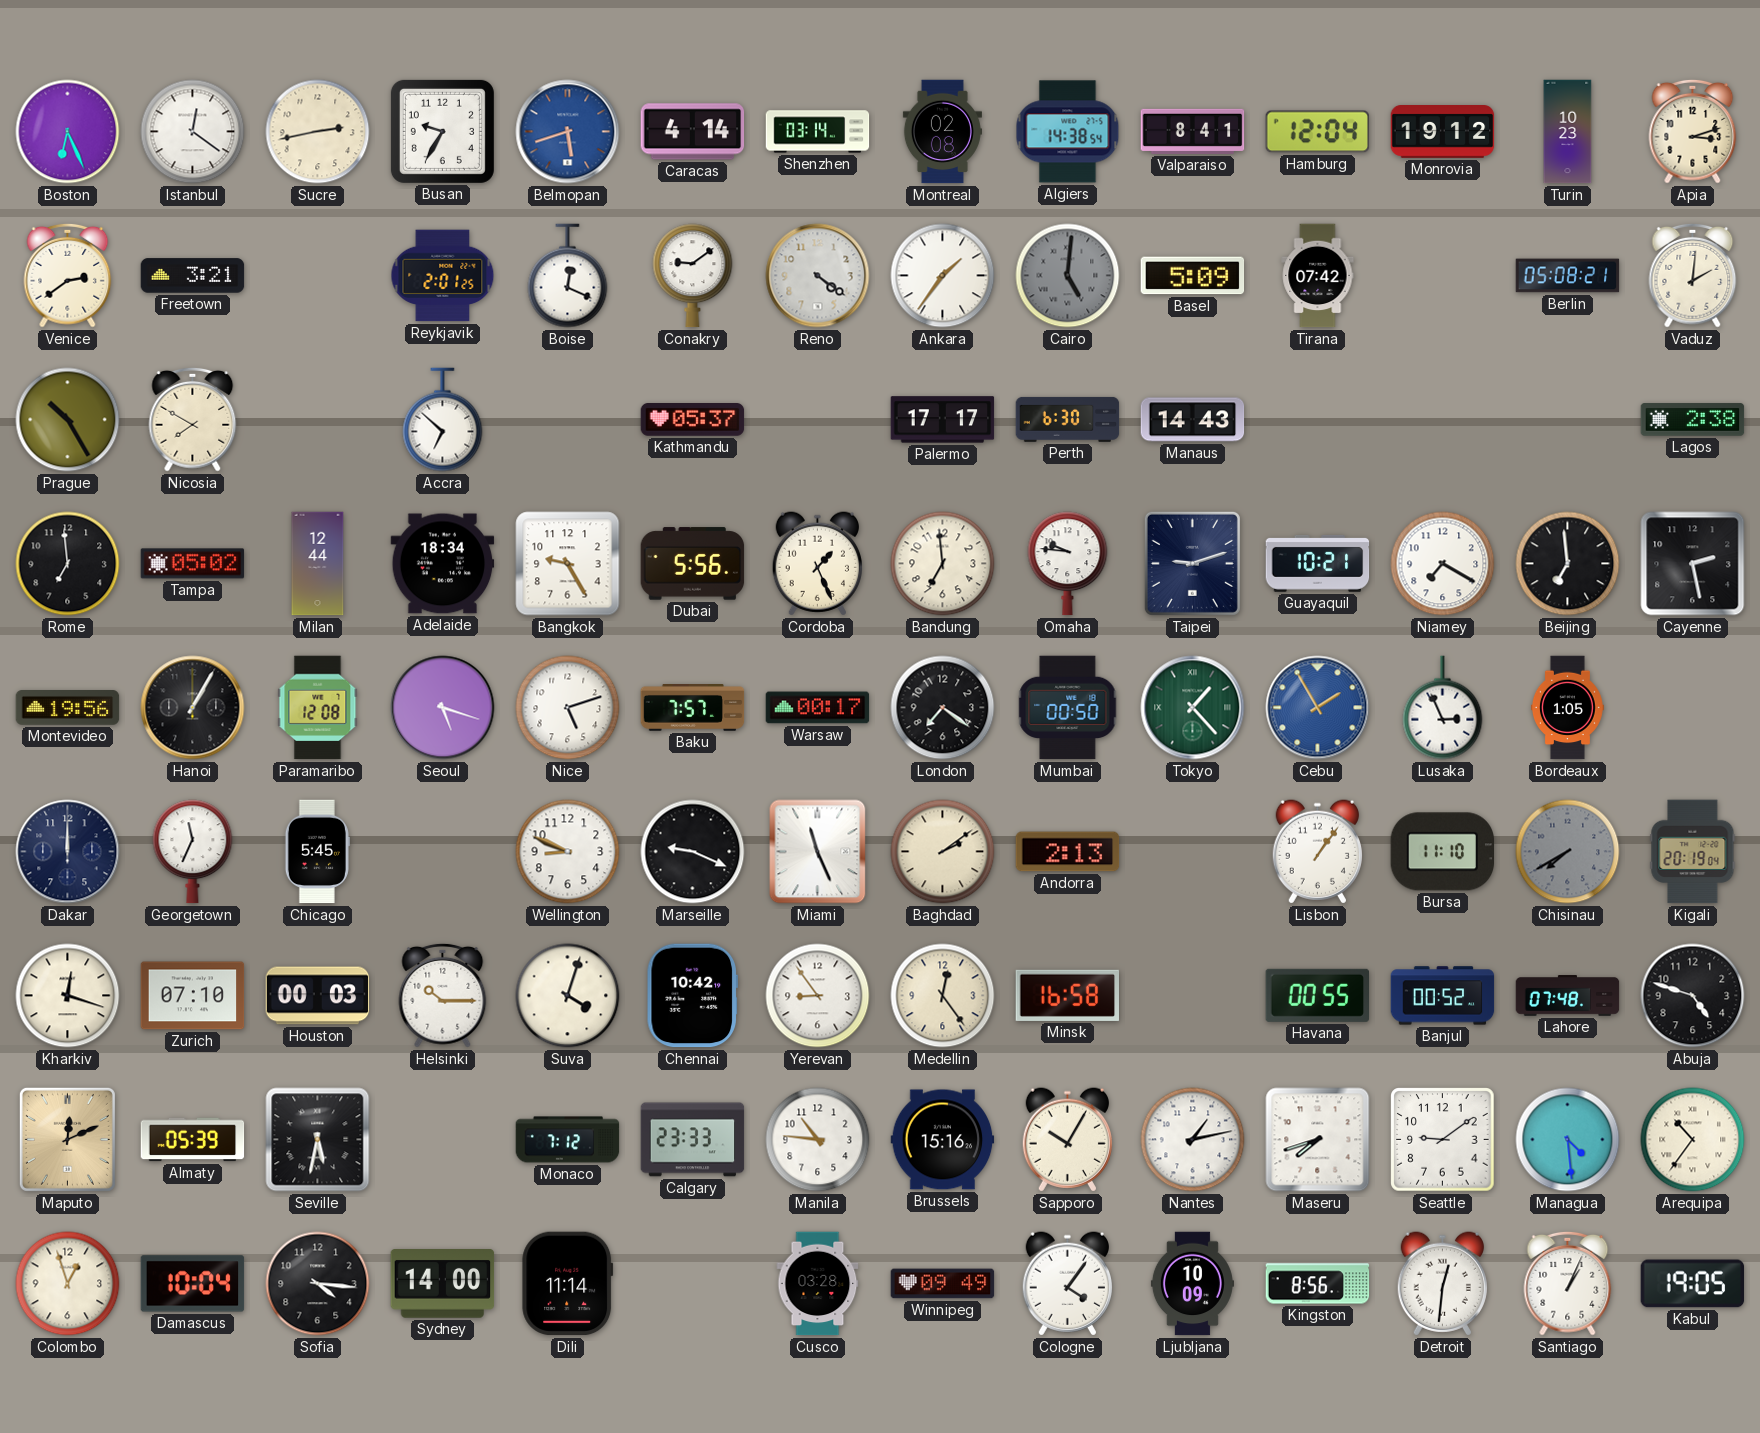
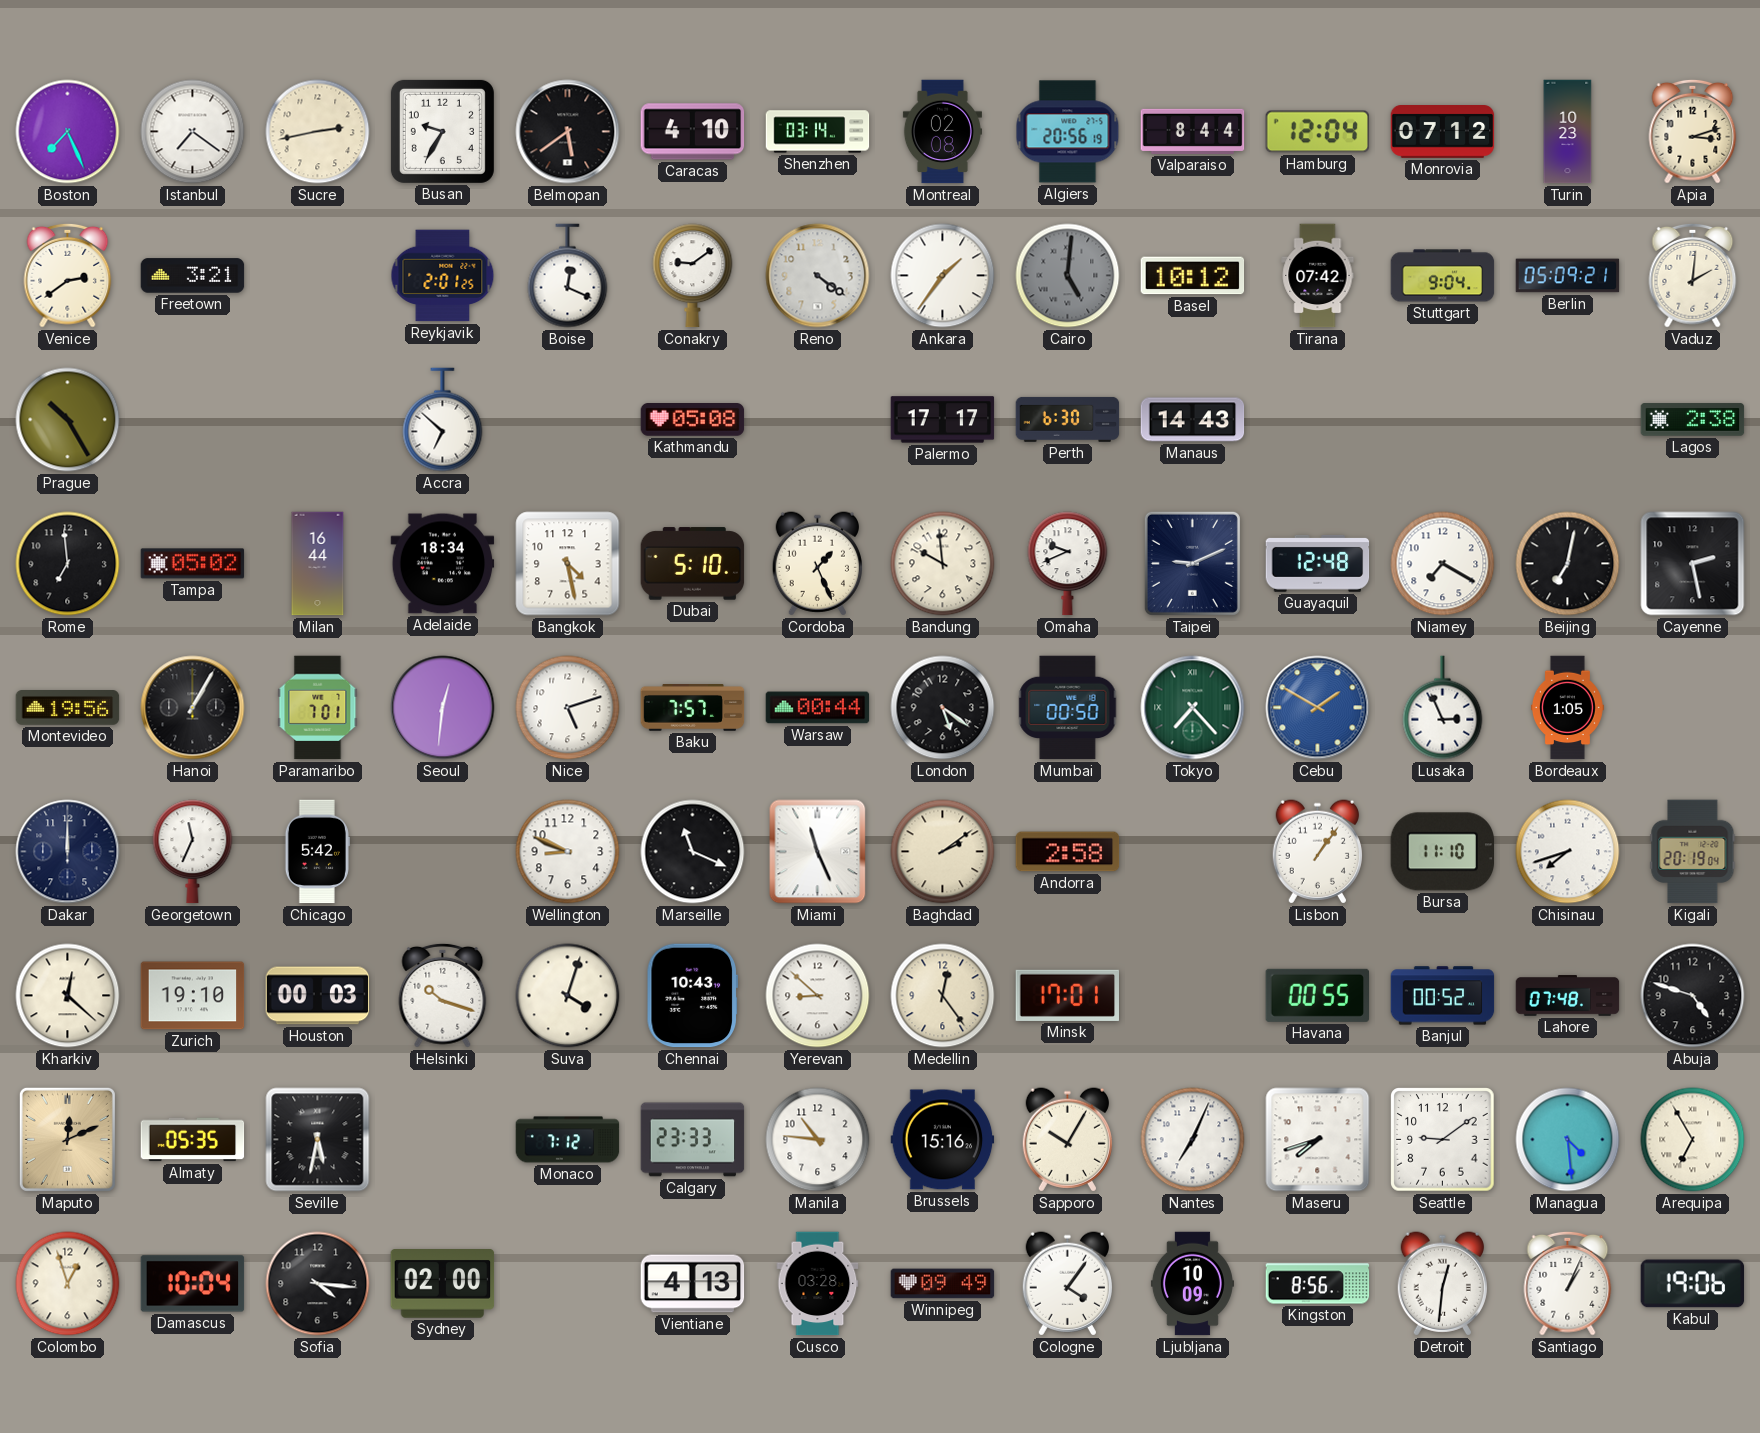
Boston: 6:26 -> 7:26
Istanbul: 12:21 -> 7:21
Belmopan: 5:42 -> 5:39
Belmopan dial: blue -> black
Caracas: 4:14 -> 4:10
Algiers: 14:38 -> 20:56
Valparaiso: 8:41 -> 8:44
Monrovia: 19:12 -> 07:12
Basel: 5:09 -> 10:12
Stuttgart: none -> 9:04
Berlin: 05:08 -> 05:09
Nicosia: 7:50 -> none
Kathmandu: 05:37 -> 05:08
Milan: 12:44 -> 16:44
Bangkok: 9:25 -> 4:28
Dubai: 5:56 -> 5:10
Bandung: 6:59 -> 9:59
Omaha: 9:46 -> 9:41
Taipei: 9:12 -> 9:11
Guayaquil: 10:21 -> 12:48
Beijing: 6:59 -> 7:02
Paramaribo: 12:08 -> 7:01
Seoul: 5:18 -> 12:31
Warsaw: 00:17 -> 00:44
London: 7:21 -> 5:21
Tokyo: 1:23 -> 7:23
Cebu: 1:55 -> 1:50
Chicago: 5:45 -> 5:42
Marseille: 9:19 -> 11:19
Andorra: 2:13 -> 2:58
Chisinau: 7:40 -> 7:42
Chisinau dial: grey -> white
Kharkiv: 12:18 -> 12:22
Zurich: 07:10 -> 19:10
Helsinki: 10:15 -> 10:18
Chennai: 10:42 -> 10:43
Yerevan: 8:54 -> 8:52
Minsk: 16:58 -> 17:01
Almaty: 05:39 -> 05:35
Nantes: 1:13 -> 7:04
Arequipa: 10:36 -> 6:55
Sydney: 14:00 -> 02:00
Dili: 11:14 -> none
Vientiane: none -> 4:13
Kabul: 19:05 -> 19:06
